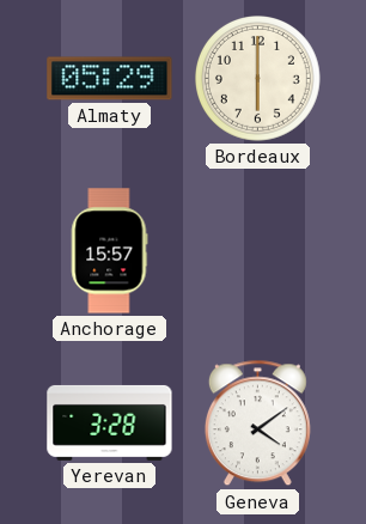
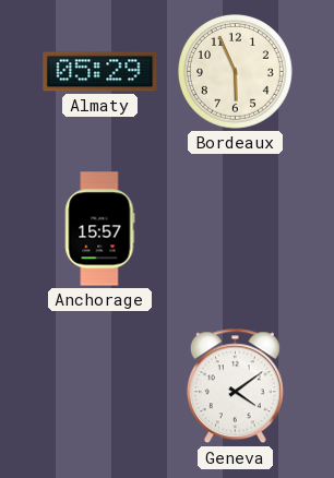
Bordeaux: 6:00 -> 5:56
Yerevan: 3:28 -> none
